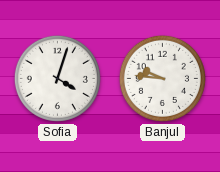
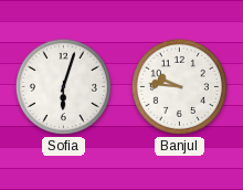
Sofia: 4:03 -> 6:03
